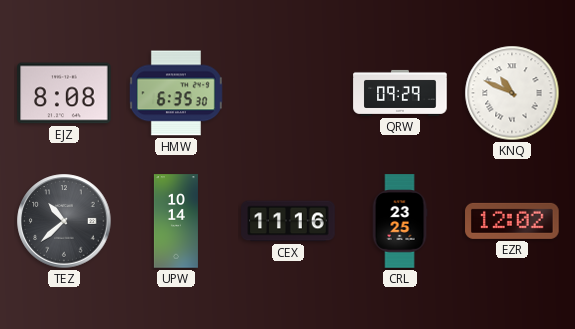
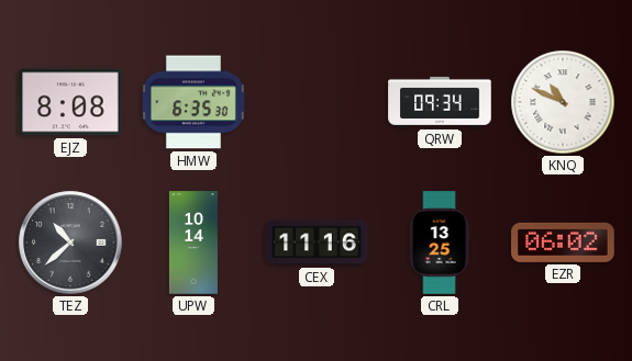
QRW: 09:29 -> 09:34
CRL: 23:25 -> 13:25
EZR: 12:02 -> 06:02
